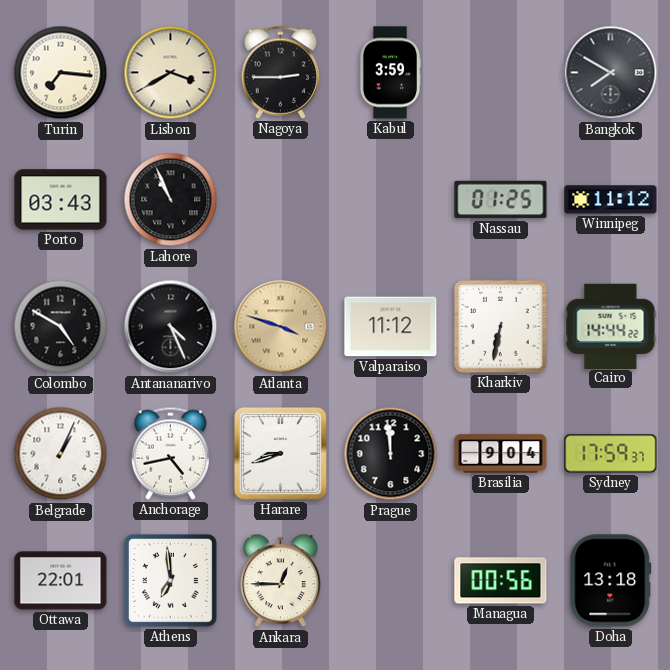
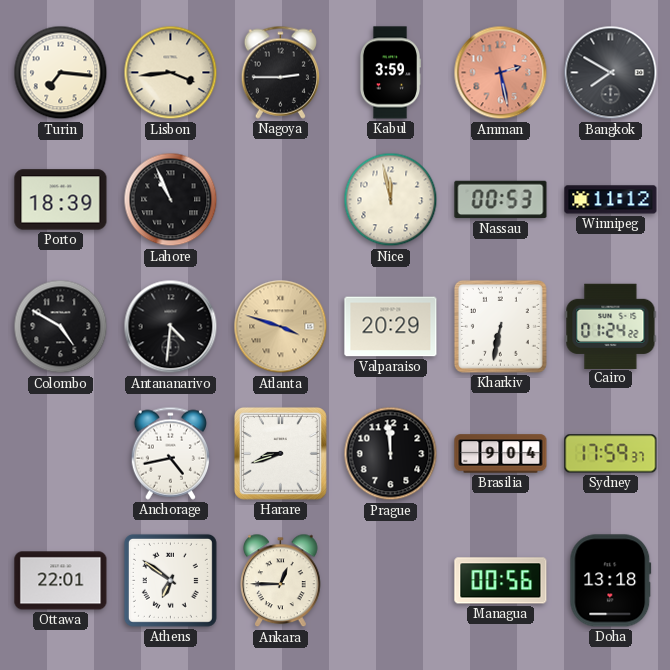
Lisbon: 3:40 -> 3:44
Amman: none -> 2:28
Porto: 03:43 -> 18:39
Nice: none -> 11:58
Nassau: 01:25 -> 00:53
Antananarivo: 4:26 -> 4:31
Valparaiso: 11:12 -> 20:29
Cairo: 14:44 -> 01:24
Belgrade: 1:04 -> none
Athens: 6:59 -> 6:51
